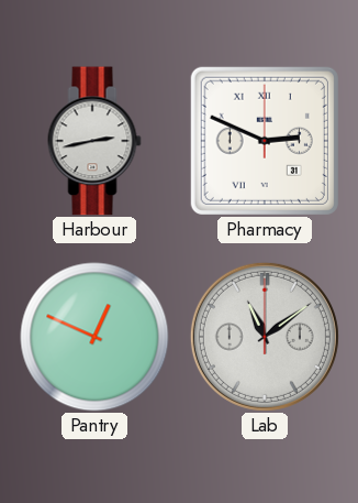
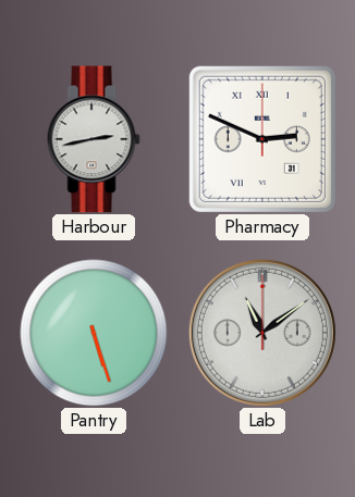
Pantry: 12:49 -> 5:27
